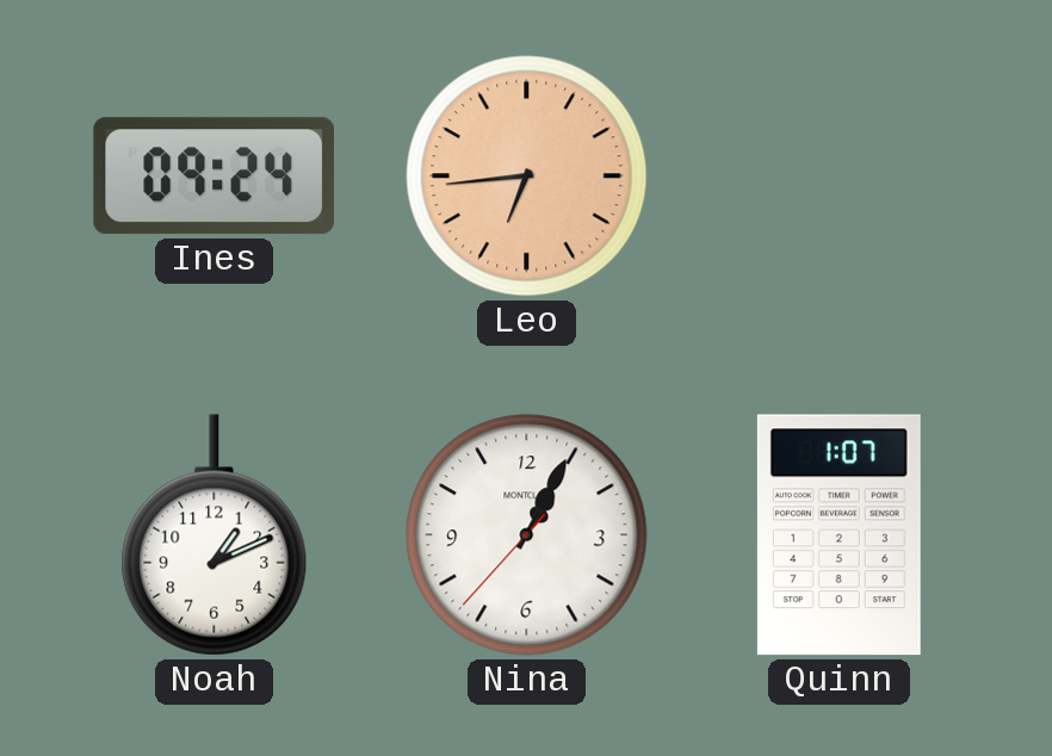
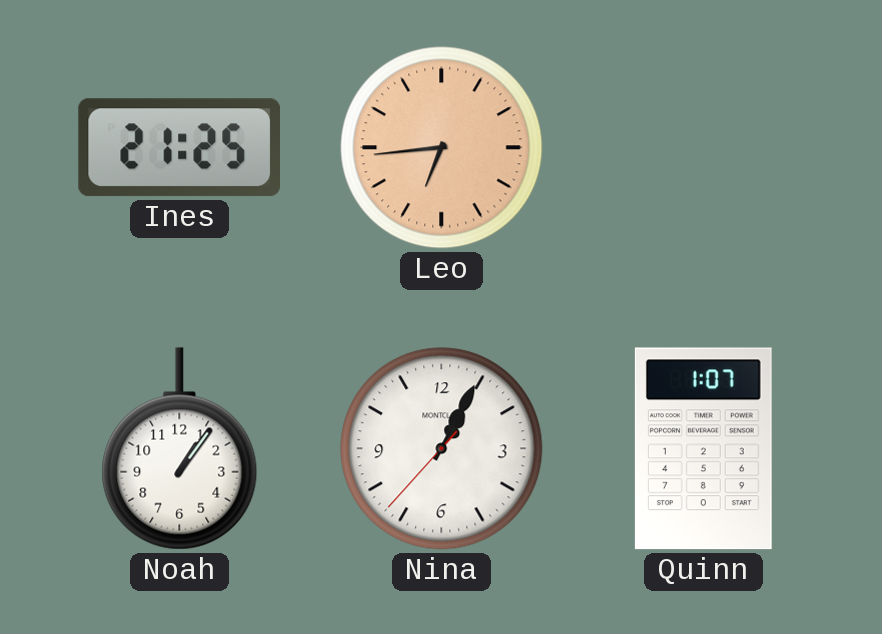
Ines: 09:24 -> 21:25
Noah: 1:11 -> 1:06
